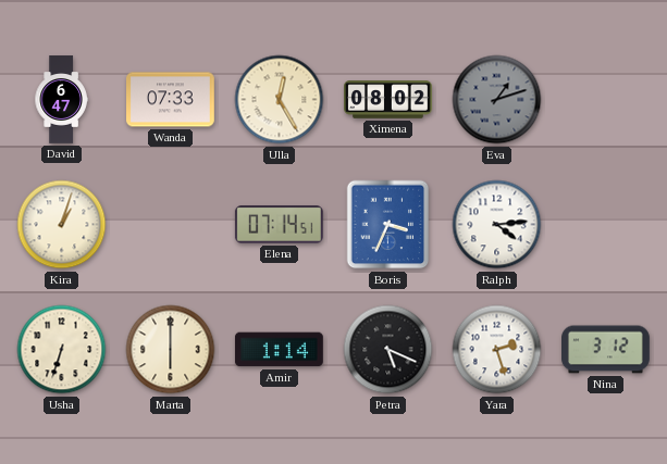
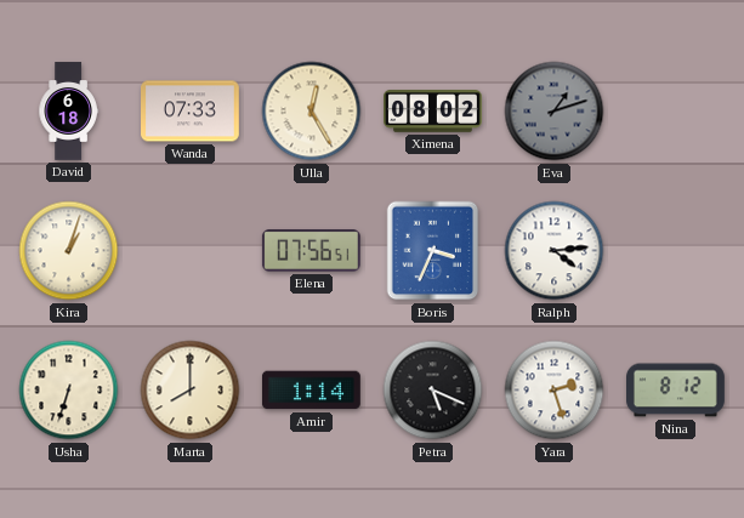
David: 6:47 -> 6:18
Elena: 07:14 -> 07:56
Marta: 6:00 -> 8:00
Nina: 3:12 -> 8:12
